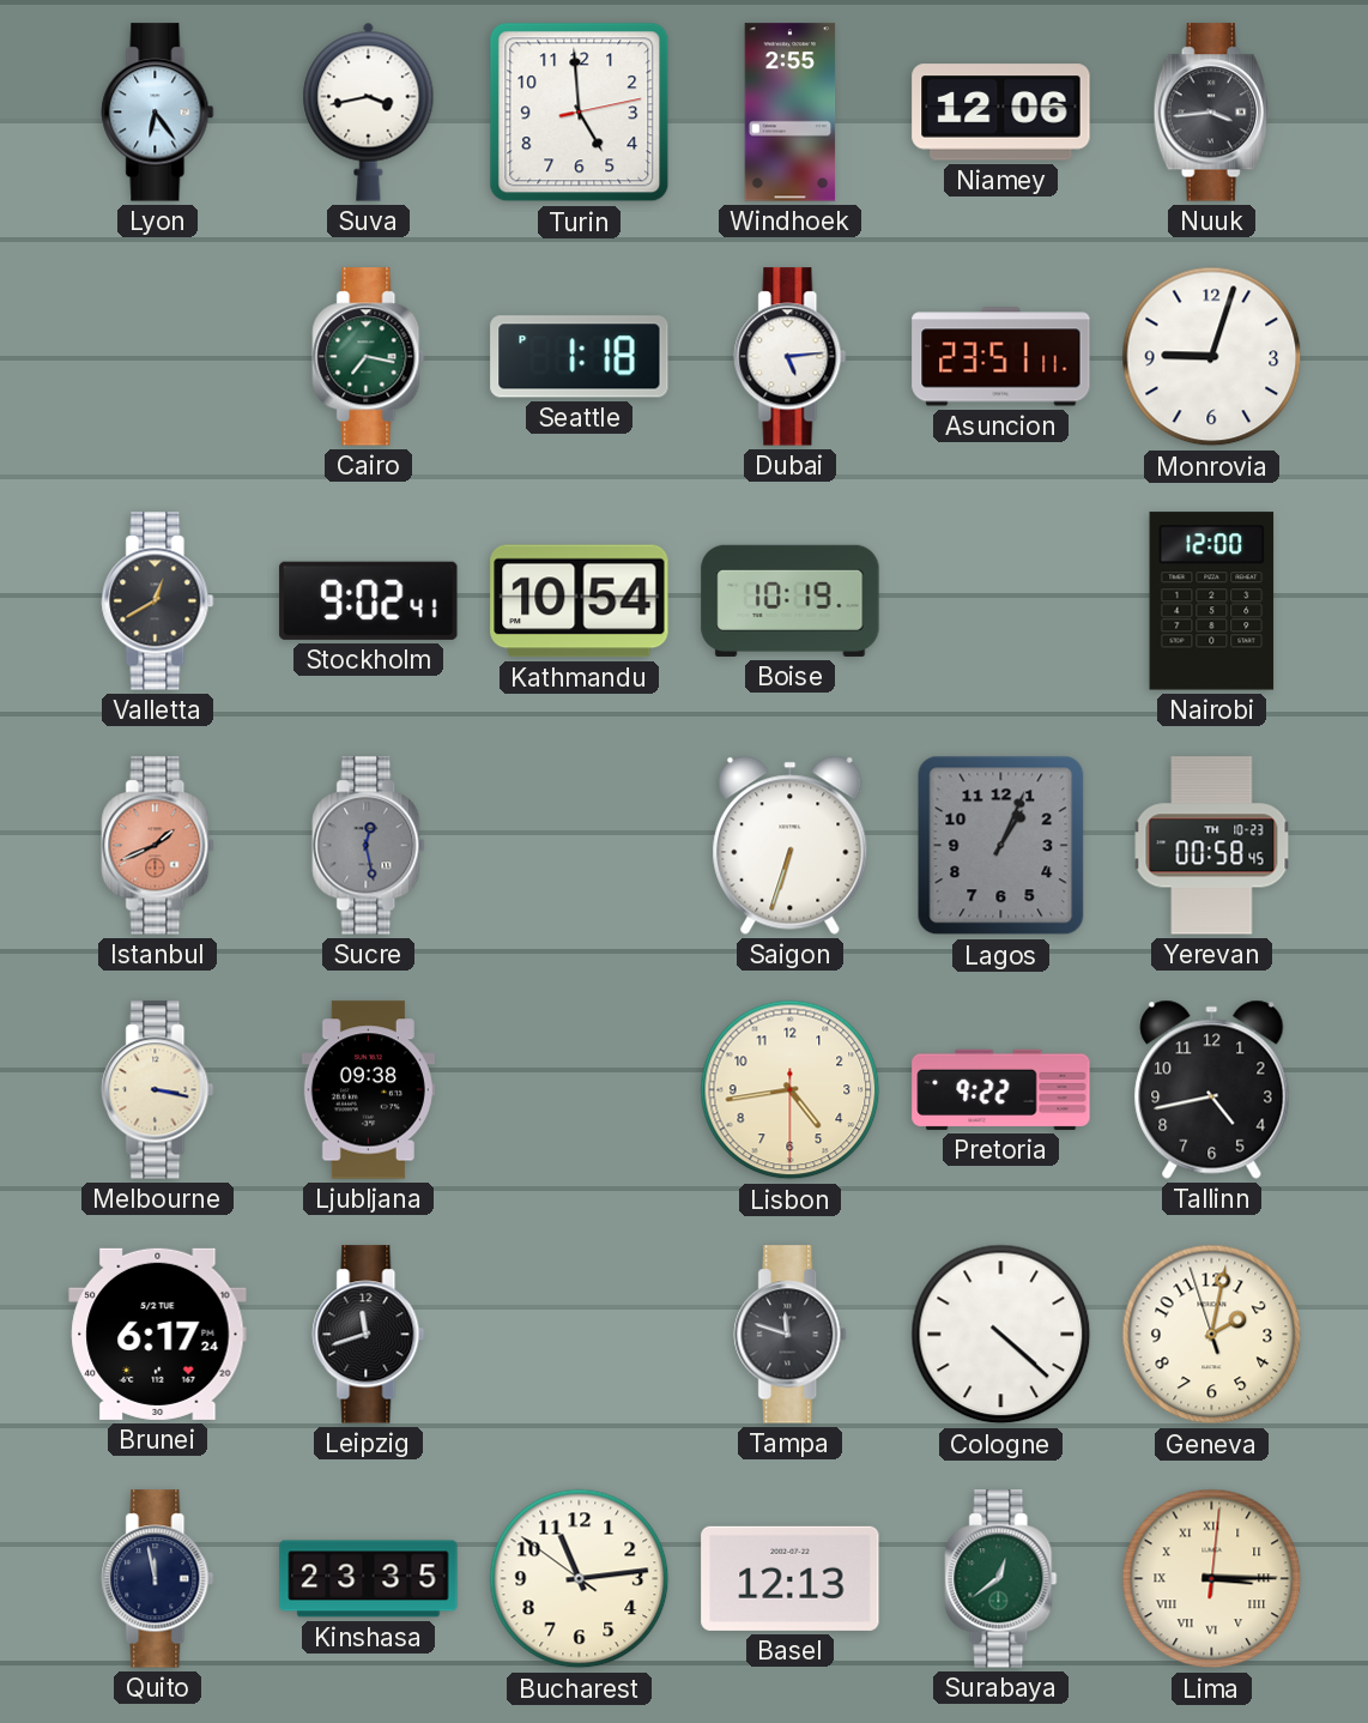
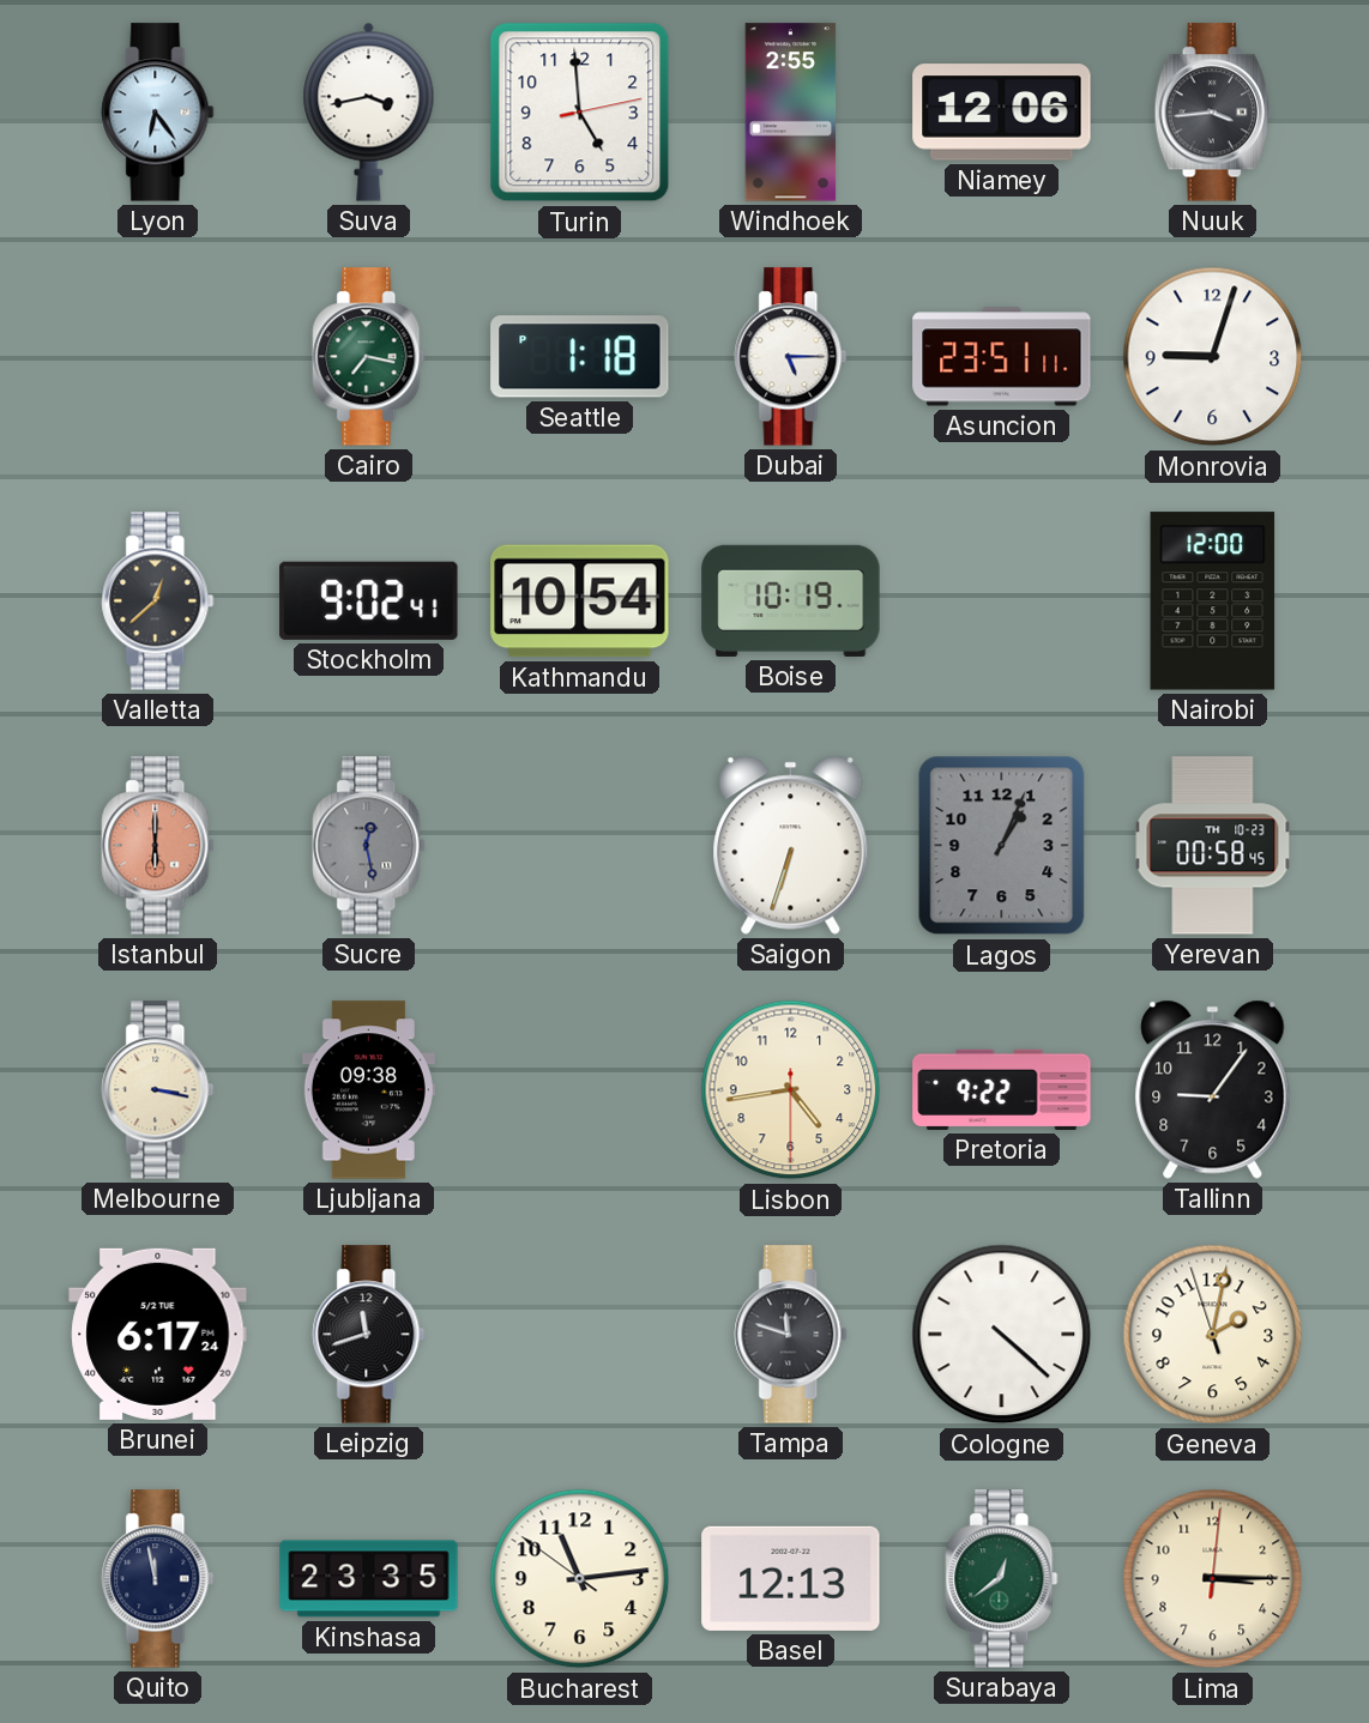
Dubai: 5:14 -> 5:15
Valletta: 12:40 -> 12:38
Istanbul: 1:41 -> 6:00
Tallinn: 4:43 -> 9:06
Lima numerals: Roman -> Arabic
